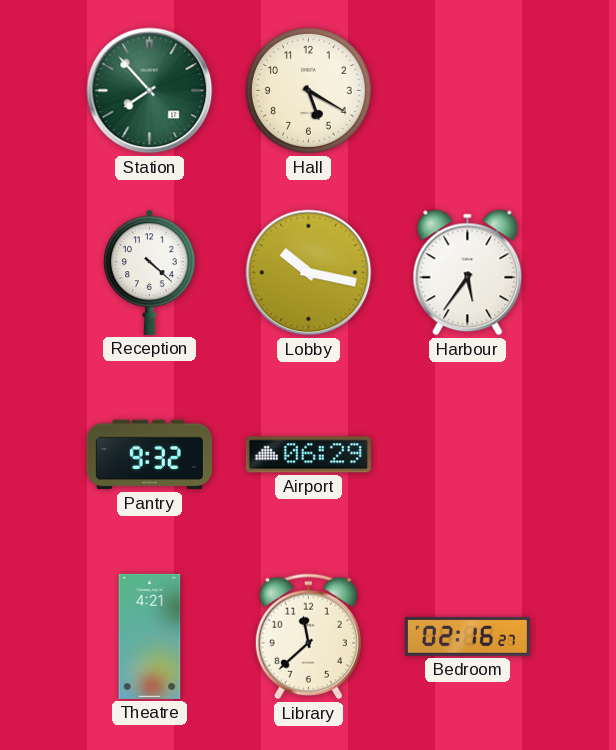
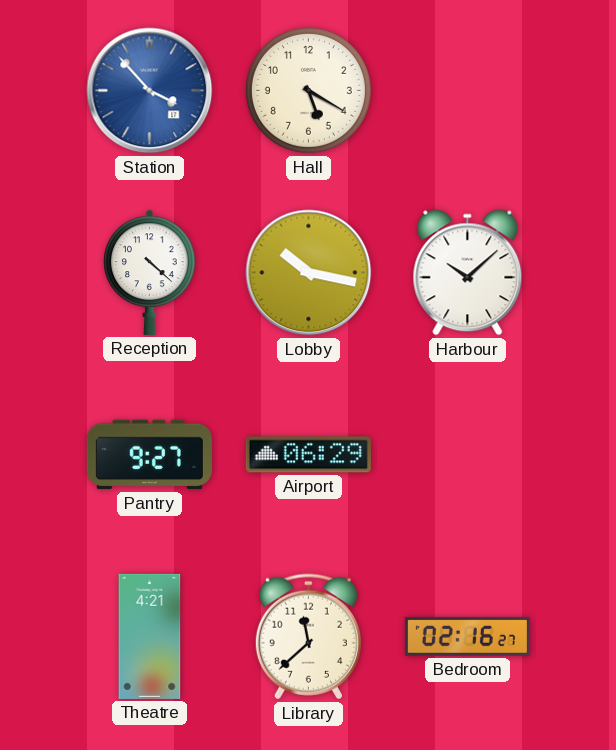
Station: 7:53 -> 3:53
Station dial: green -> blue
Harbour: 5:36 -> 10:08
Pantry: 9:32 -> 9:27
